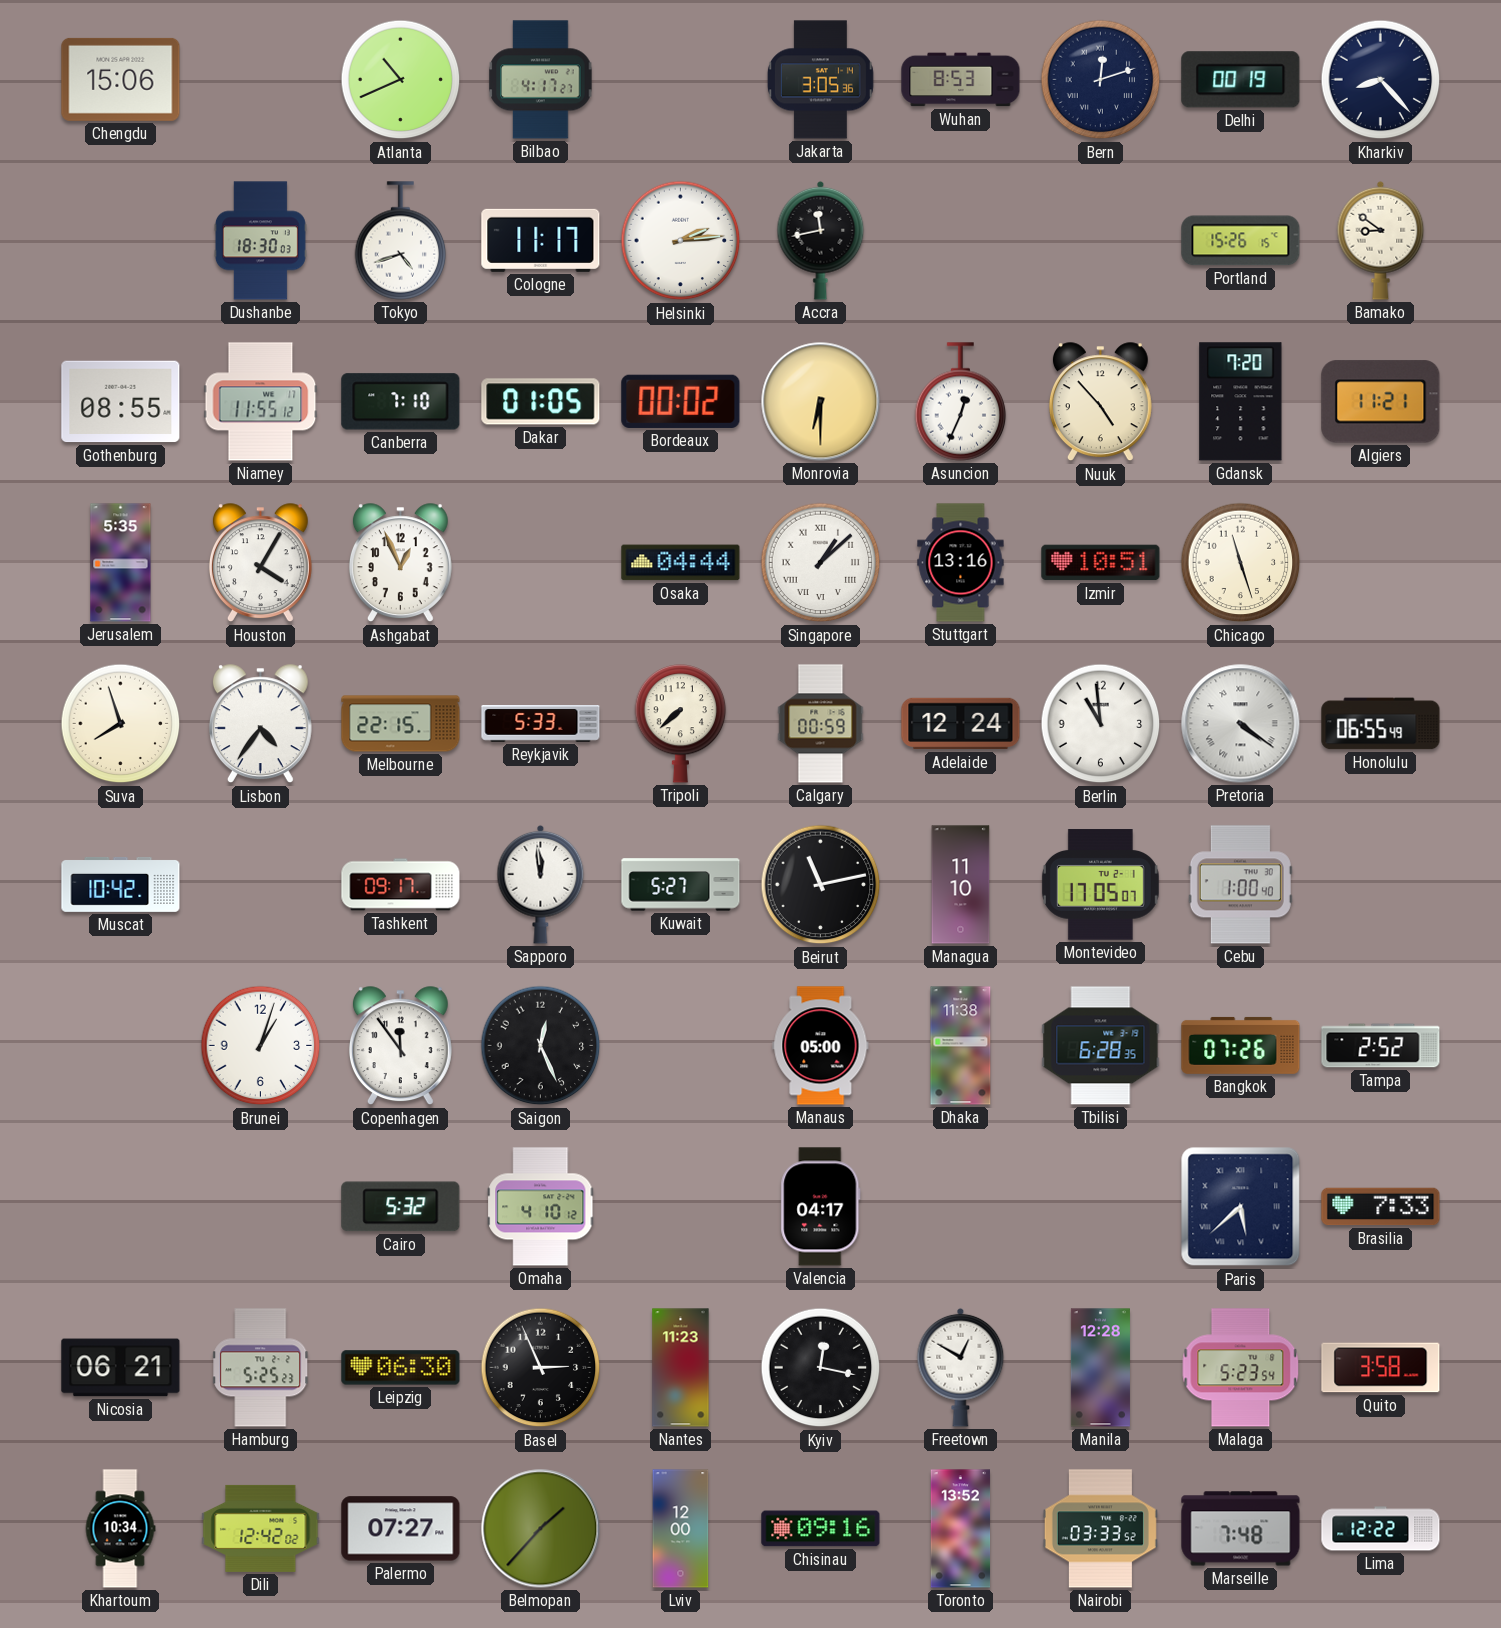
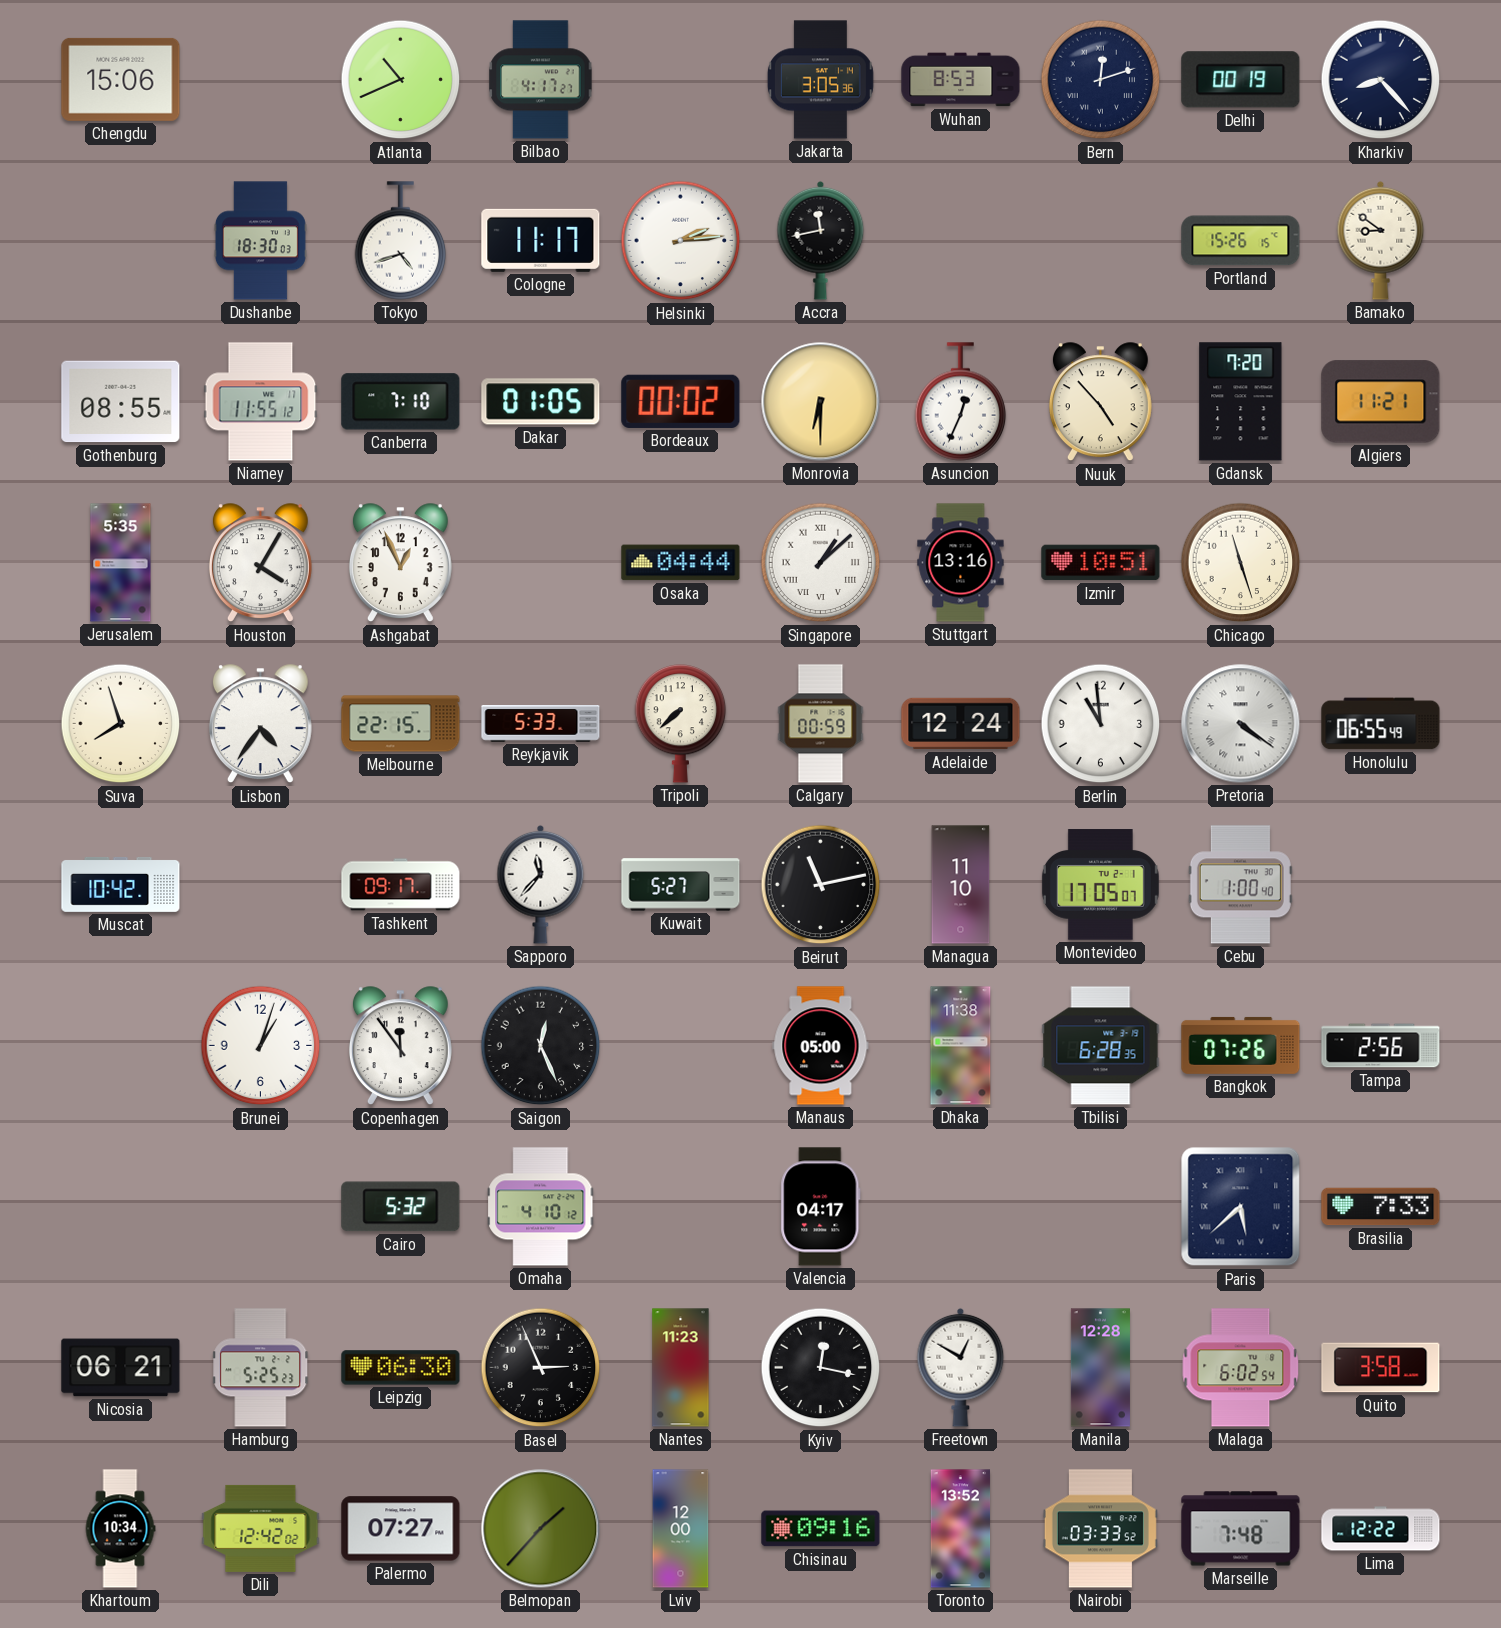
Sapporo: 11:59 -> 11:37
Tampa: 2:52 -> 2:56
Malaga: 5:23 -> 6:02
